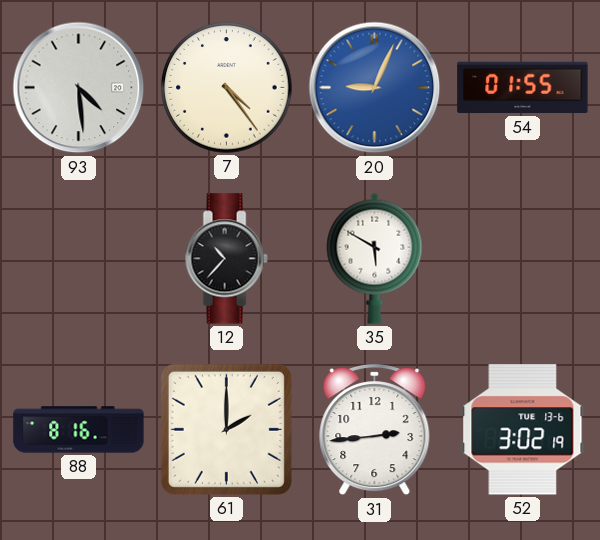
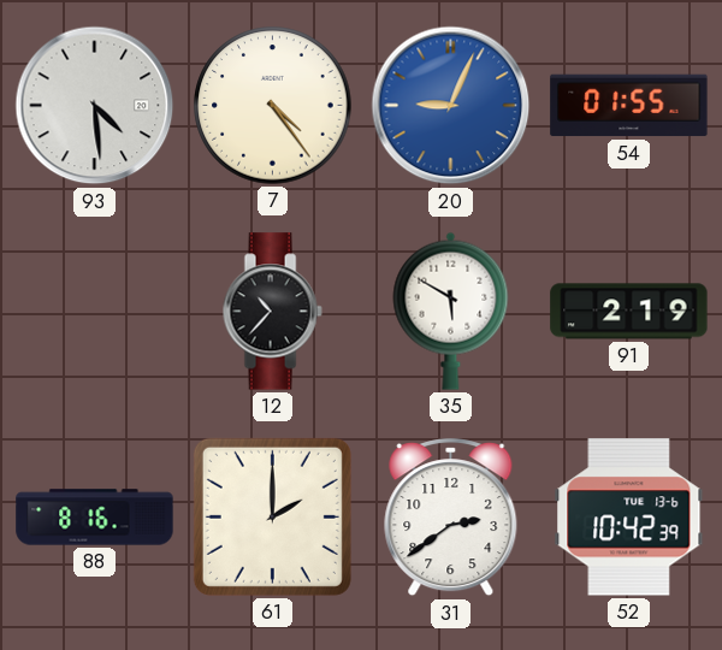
91: none -> 2:19
31: 2:44 -> 2:39
52: 3:02 -> 10:42
